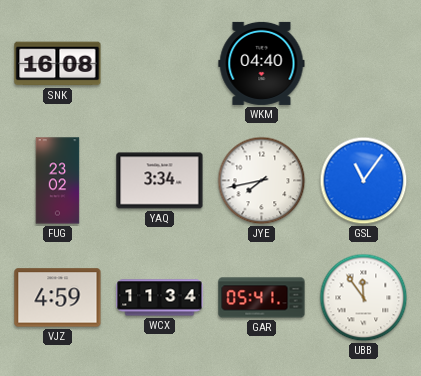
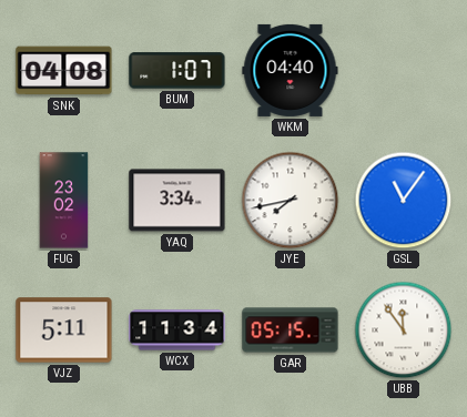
SNK: 16:08 -> 04:08
BUM: none -> 1:07
VJZ: 4:59 -> 5:11
GAR: 05:41 -> 05:15
